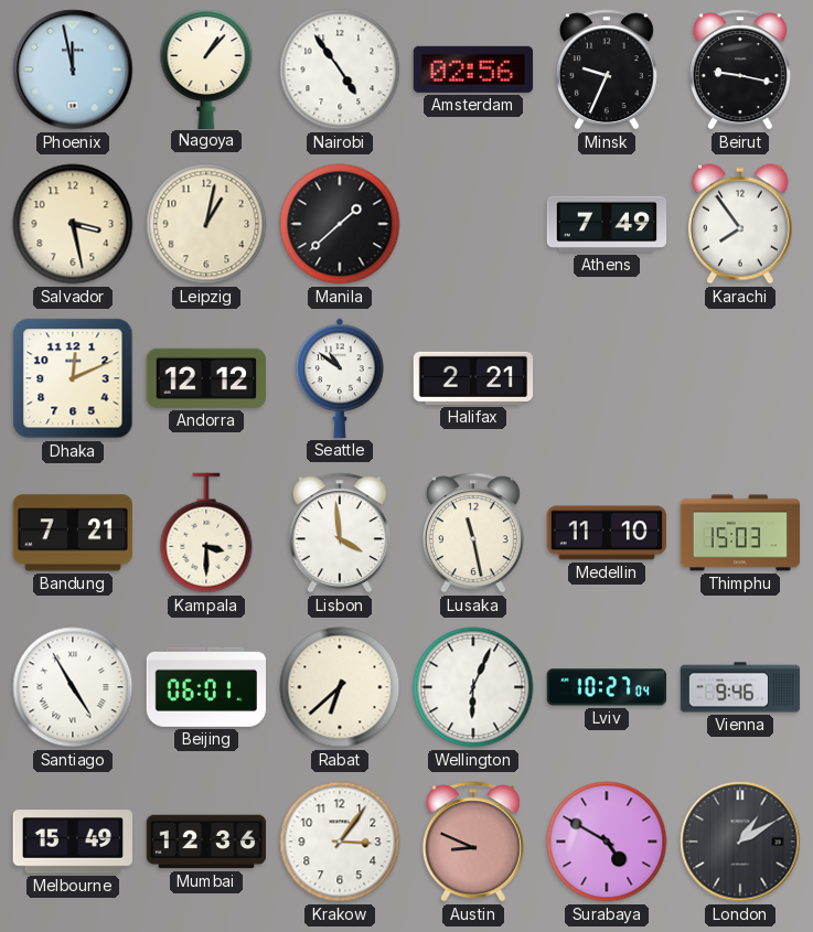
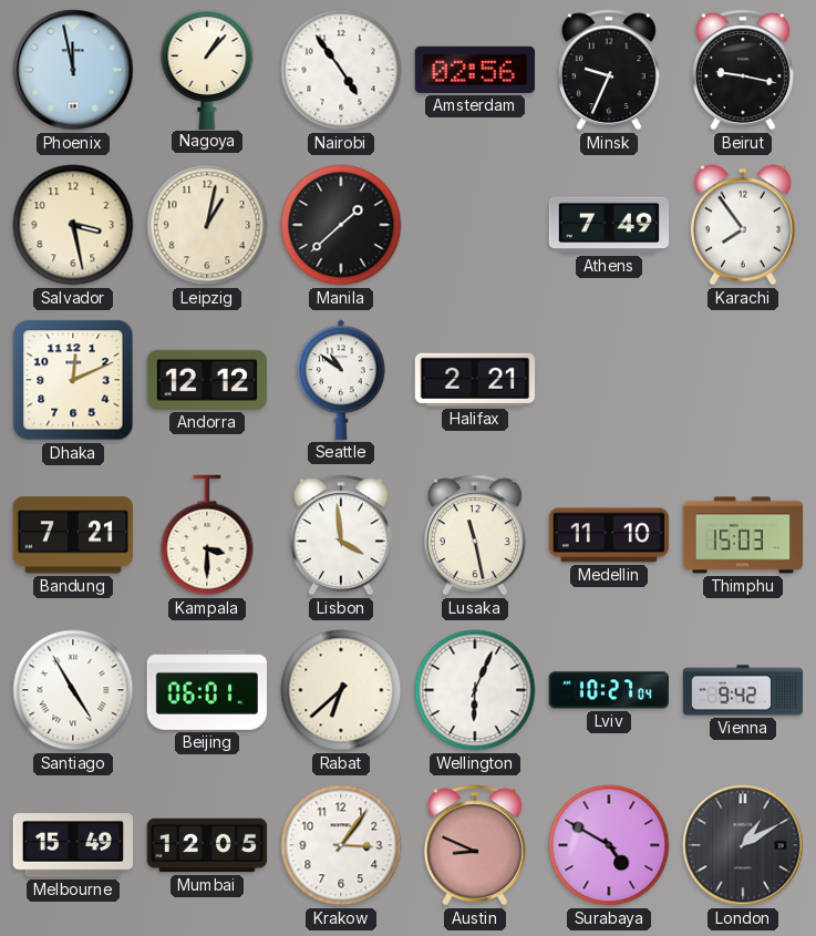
Vienna: 9:46 -> 9:42
Mumbai: 12:36 -> 12:05
